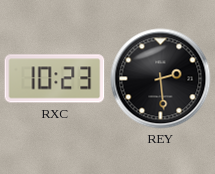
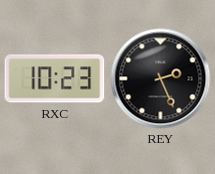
REY: 2:29 -> 2:26
